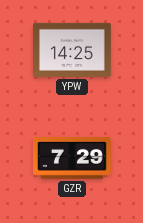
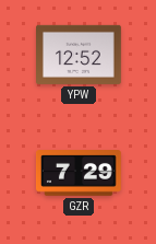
YPW: 14:25 -> 12:52
